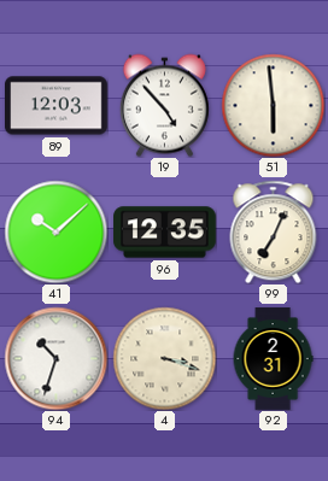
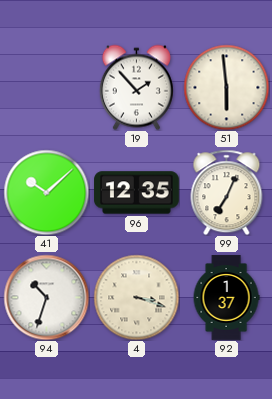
89: 12:03 -> none
19: 4:53 -> 1:53
92: 2:31 -> 1:37
